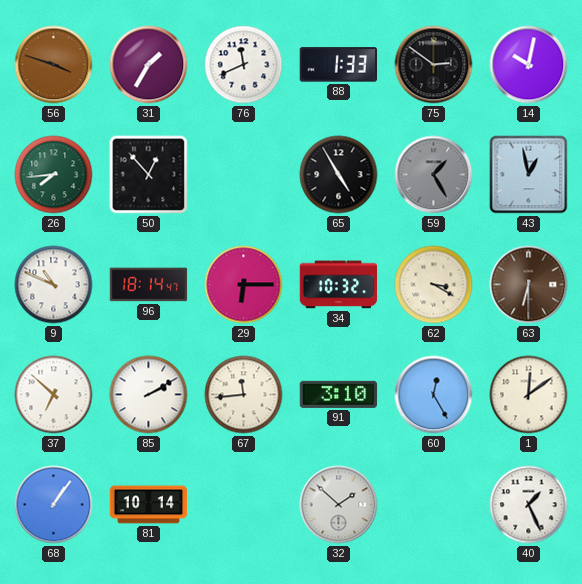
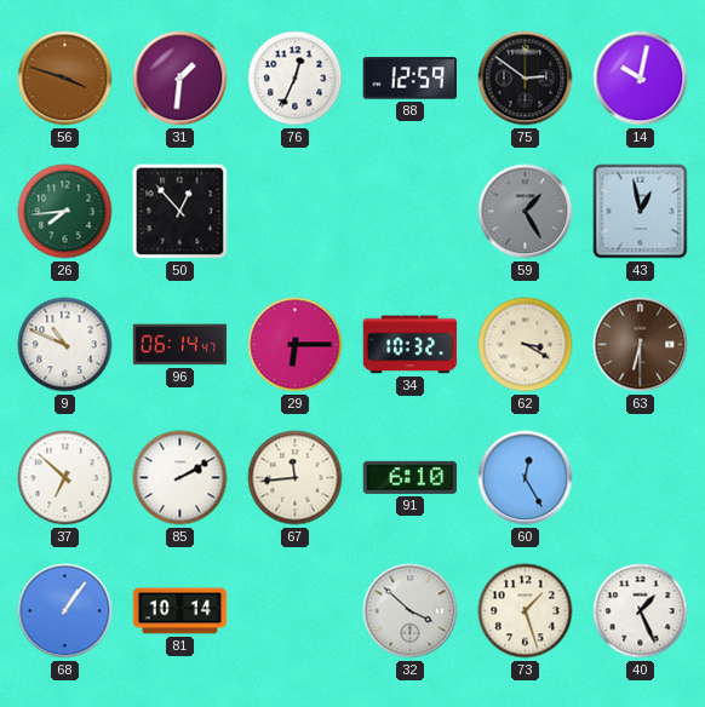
31: 1:35 -> 1:31
76: 11:41 -> 12:34
88: 1:33 -> 12:59
65: 4:55 -> none
96: 18:14 -> 06:14
91: 3:10 -> 6:10
1: 12:09 -> none
32: 1:52 -> 3:52
73: none -> 1:27
